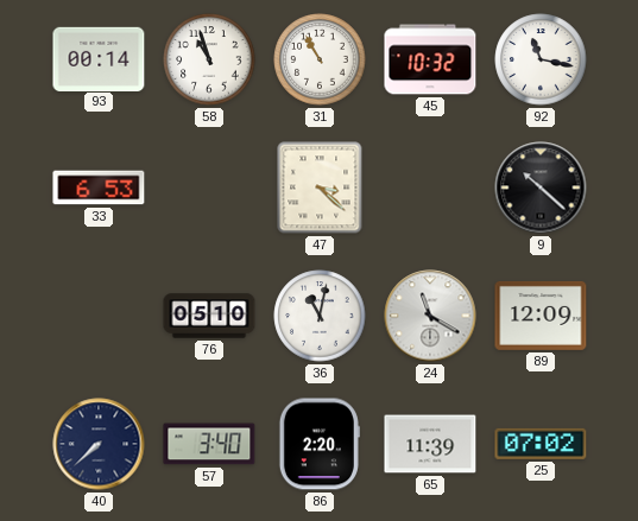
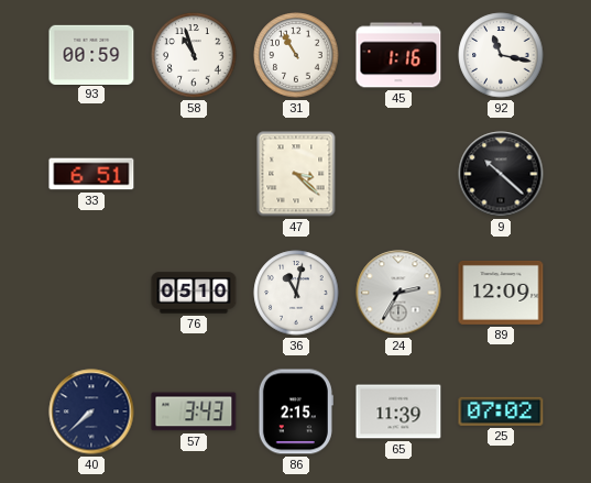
93: 00:14 -> 00:59
45: 10:32 -> 1:16
33: 6:53 -> 6:51
24: 11:20 -> 2:35
57: 3:40 -> 3:43
86: 2:20 -> 2:15
